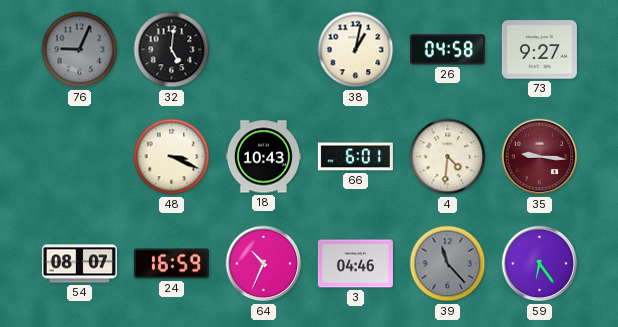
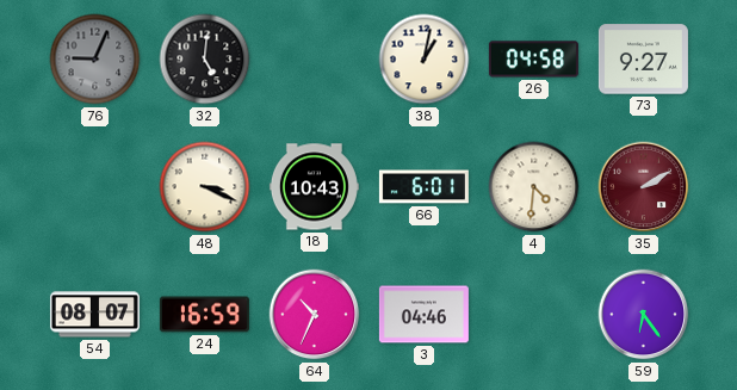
35: 9:16 -> 2:10
39: 11:23 -> none
